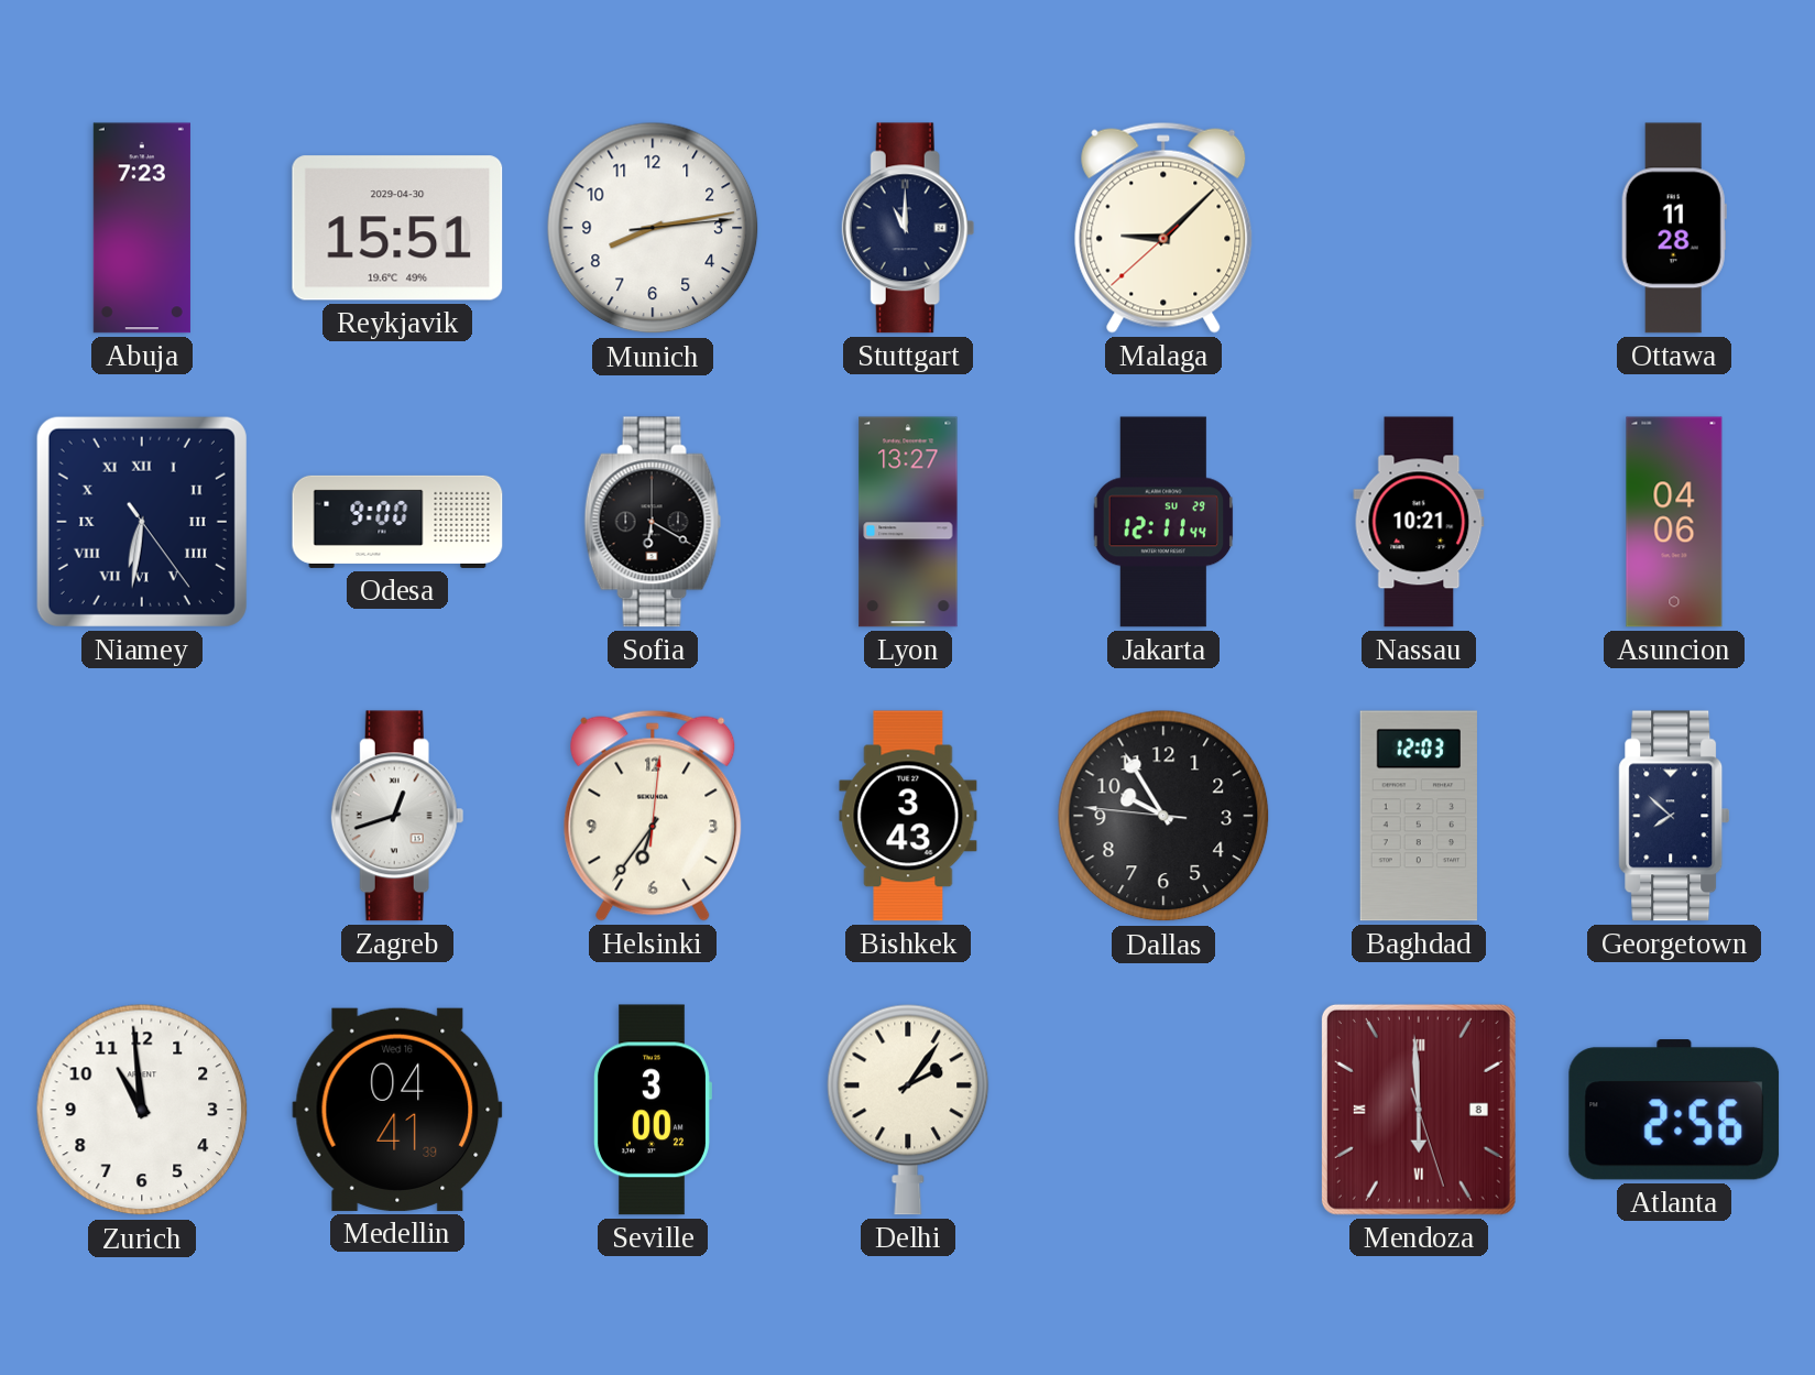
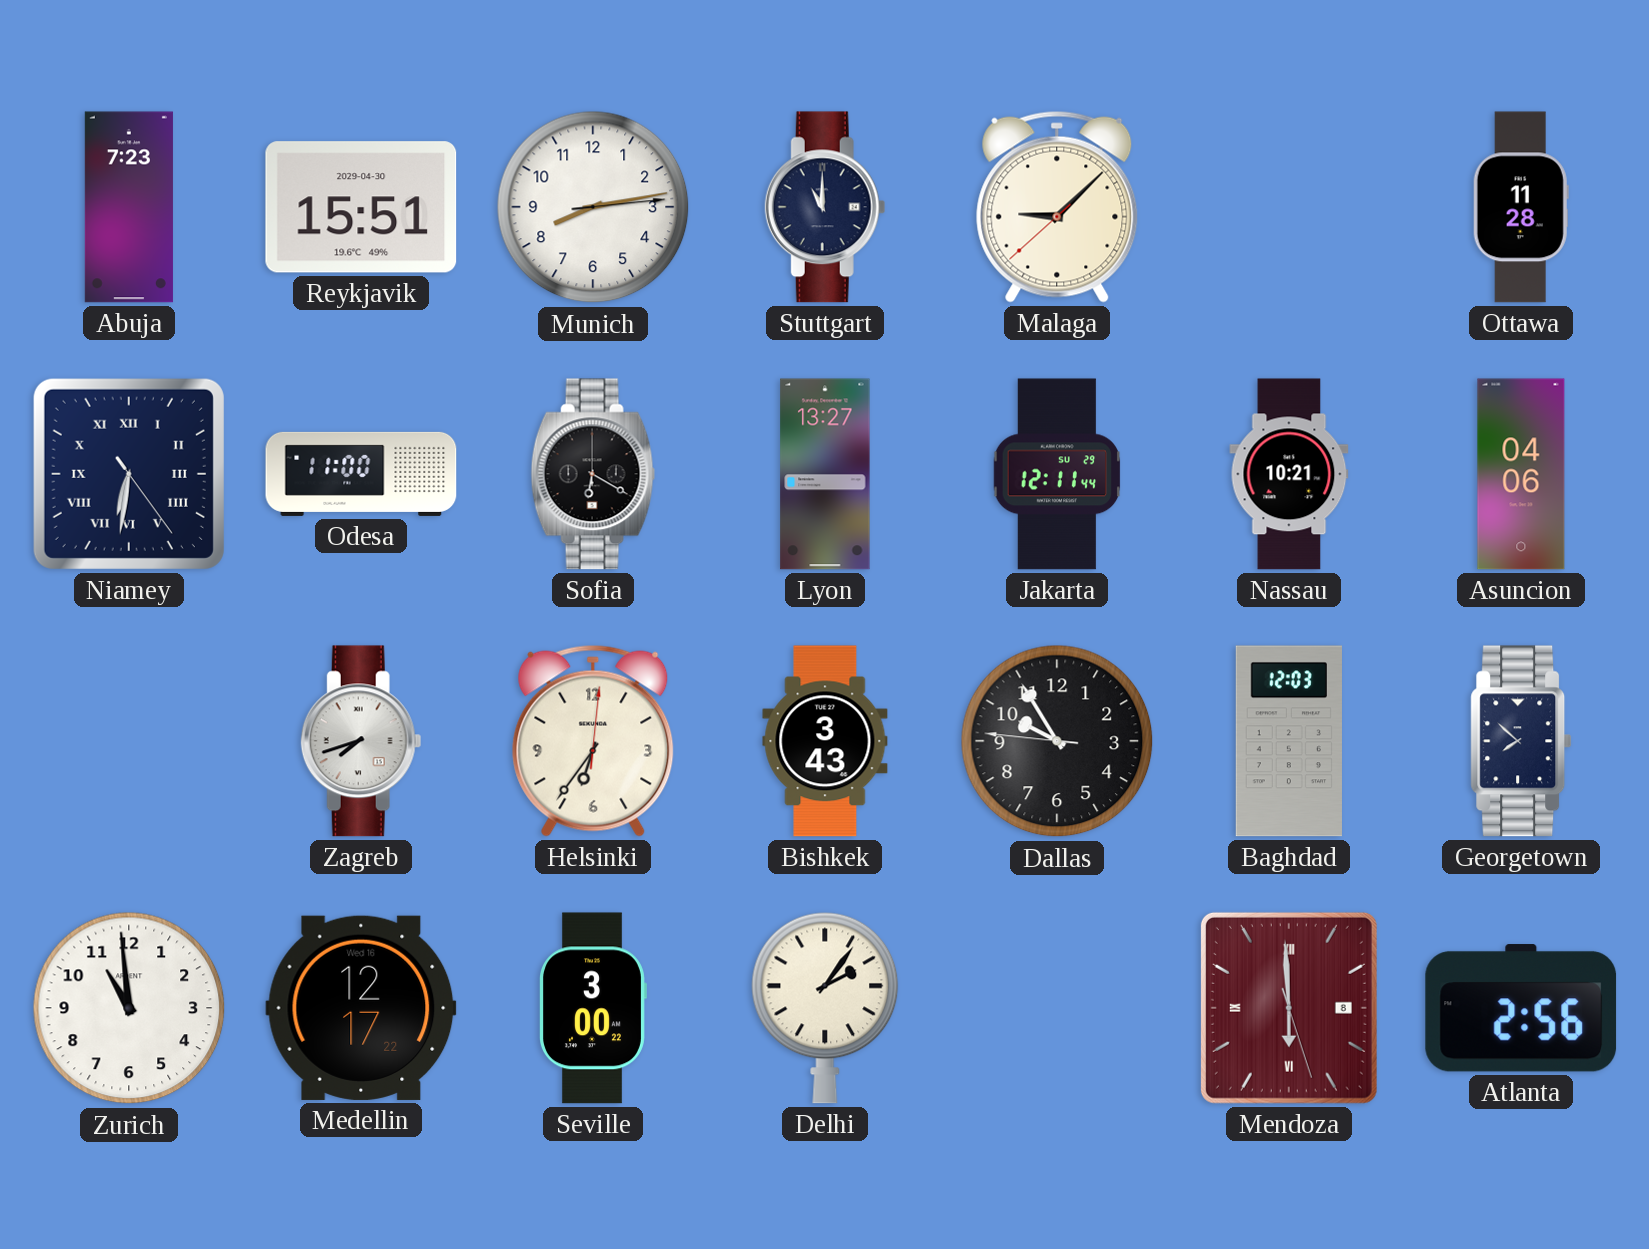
Odesa: 9:00 -> 11:00
Zagreb: 12:42 -> 7:42
Medellin: 04:41 -> 12:17
